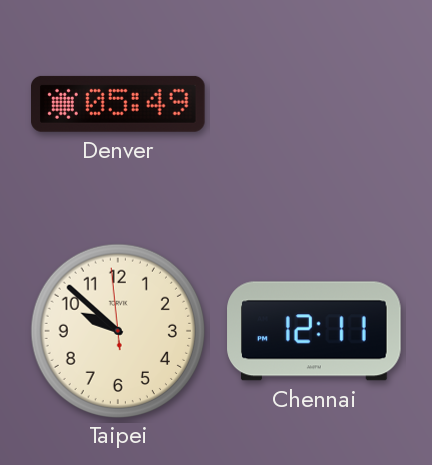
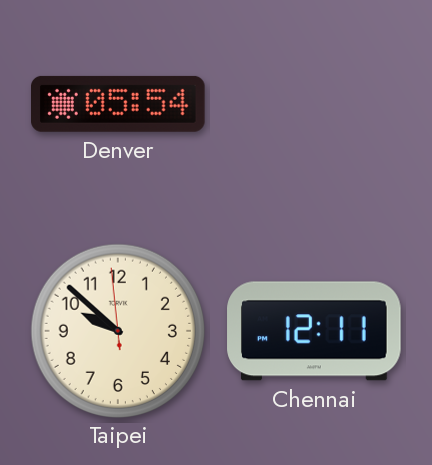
Denver: 05:49 -> 05:54
